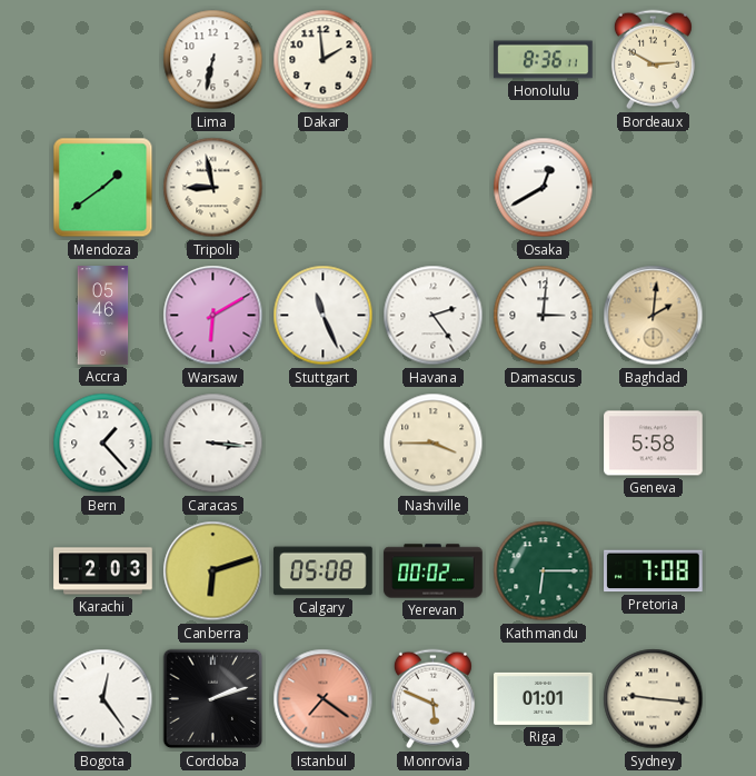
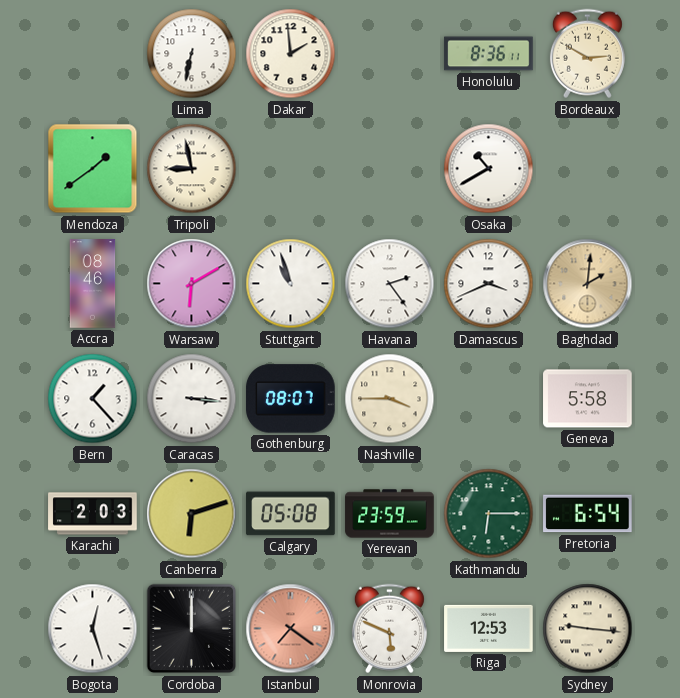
Osaka: 12:40 -> 10:40
Accra: 05:46 -> 08:46
Stuttgart: 11:26 -> 10:57
Damascus: 3:01 -> 3:41
Gothenburg: none -> 08:07
Yerevan: 00:02 -> 23:59
Pretoria: 7:08 -> 6:54
Bogota: 12:24 -> 12:27
Cordoba: 2:12 -> 12:00
Riga: 01:01 -> 12:53
